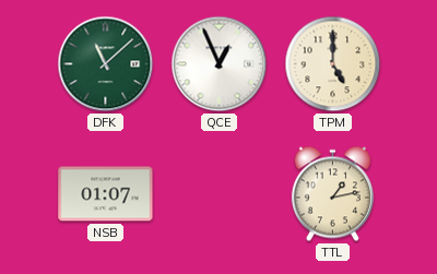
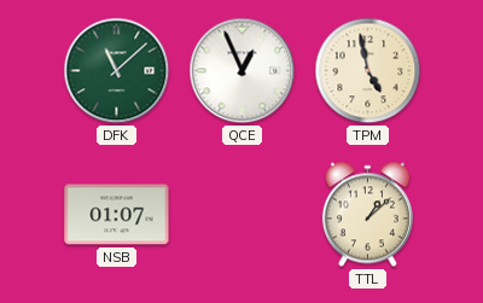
TPM: 5:00 -> 4:58
TTL: 1:13 -> 1:08
